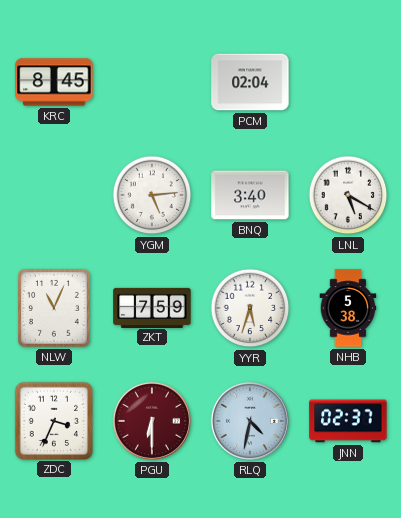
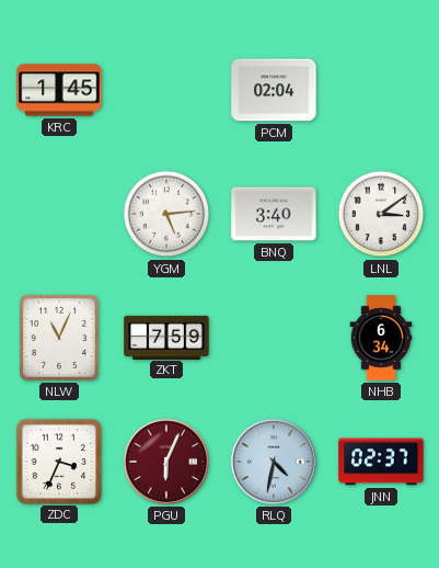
KRC: 8:45 -> 1:45
LNL: 5:20 -> 3:09
YYR: 5:33 -> none
NHB: 5:38 -> 6:34
PGU: 6:30 -> 6:04
